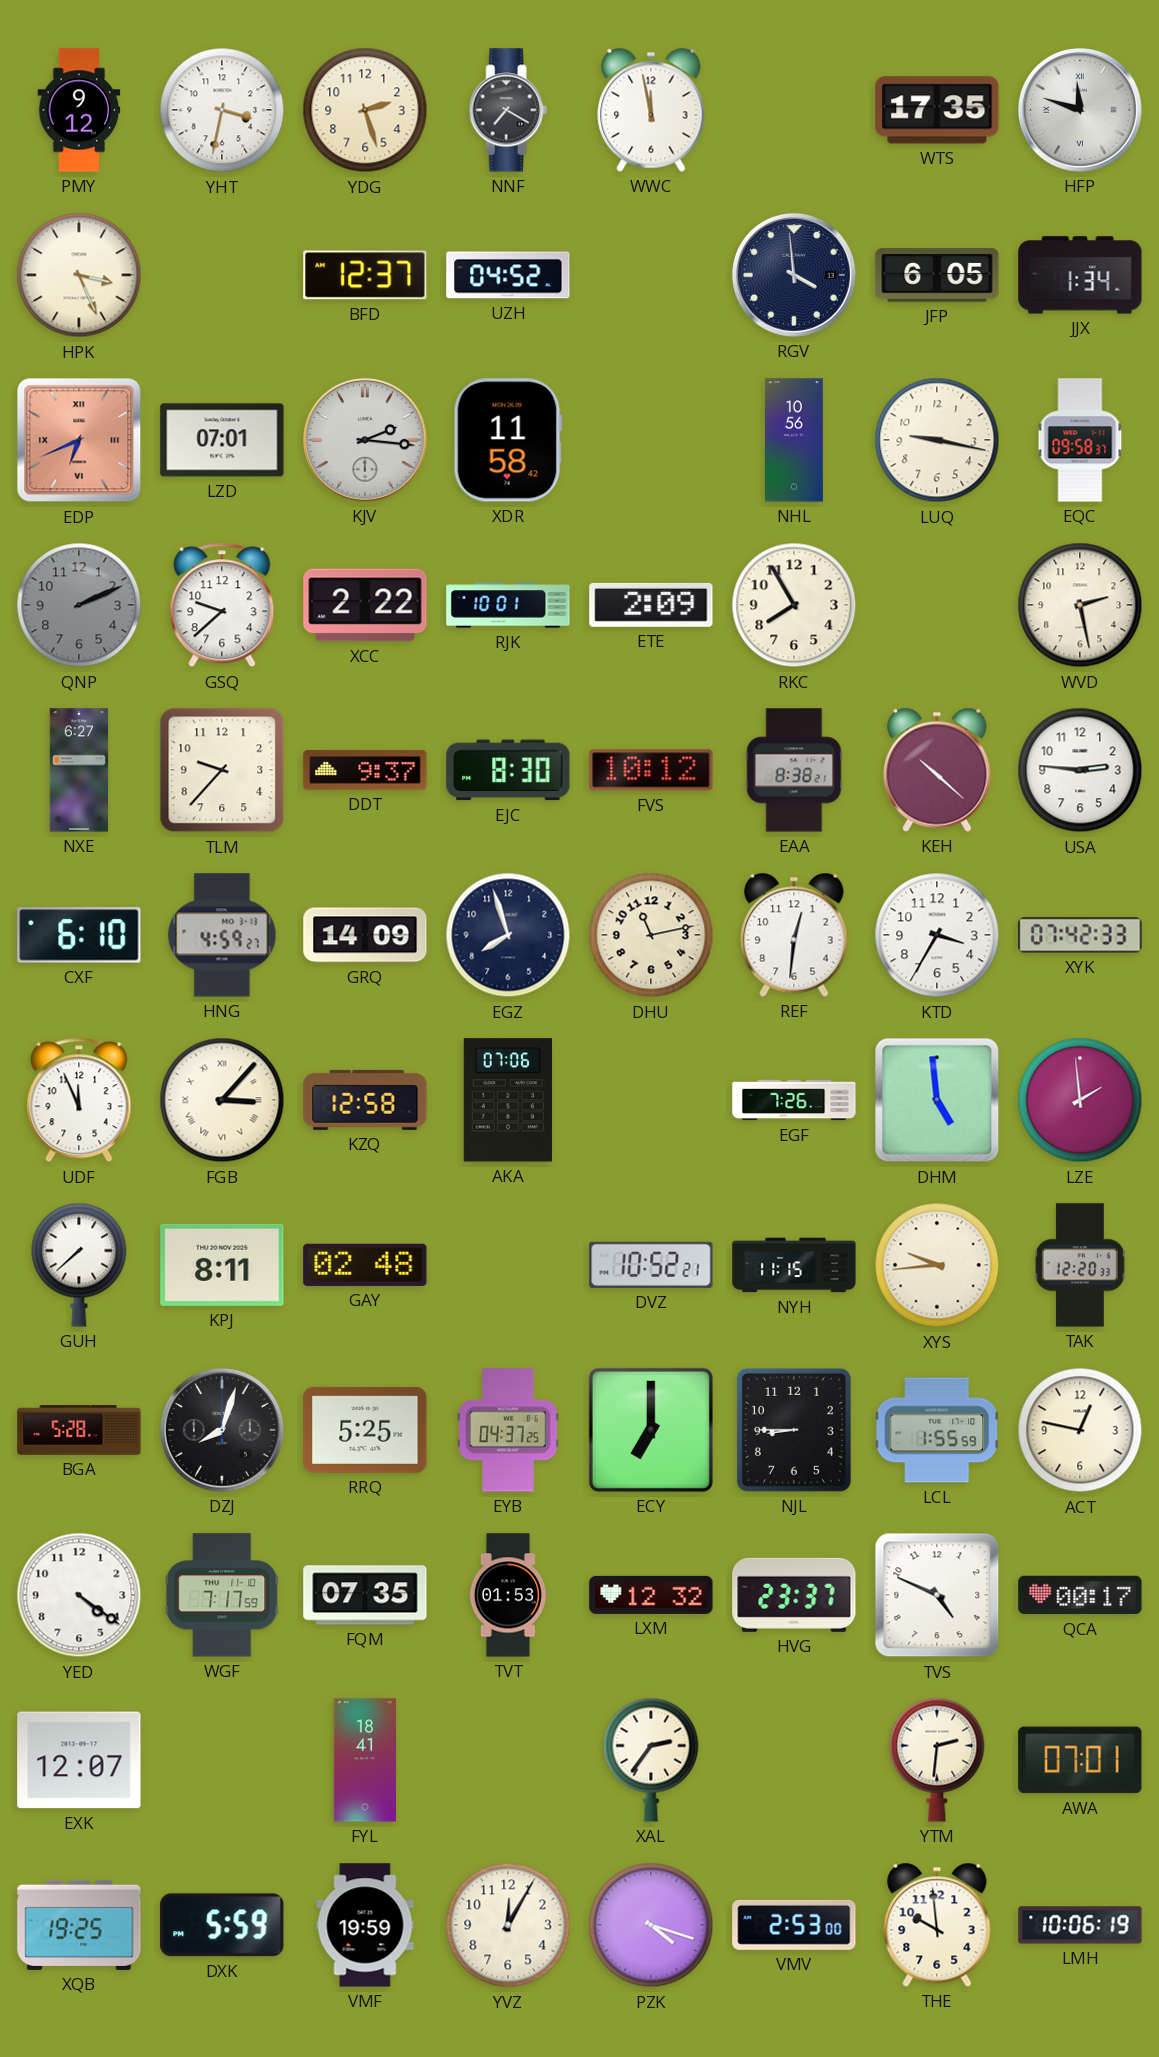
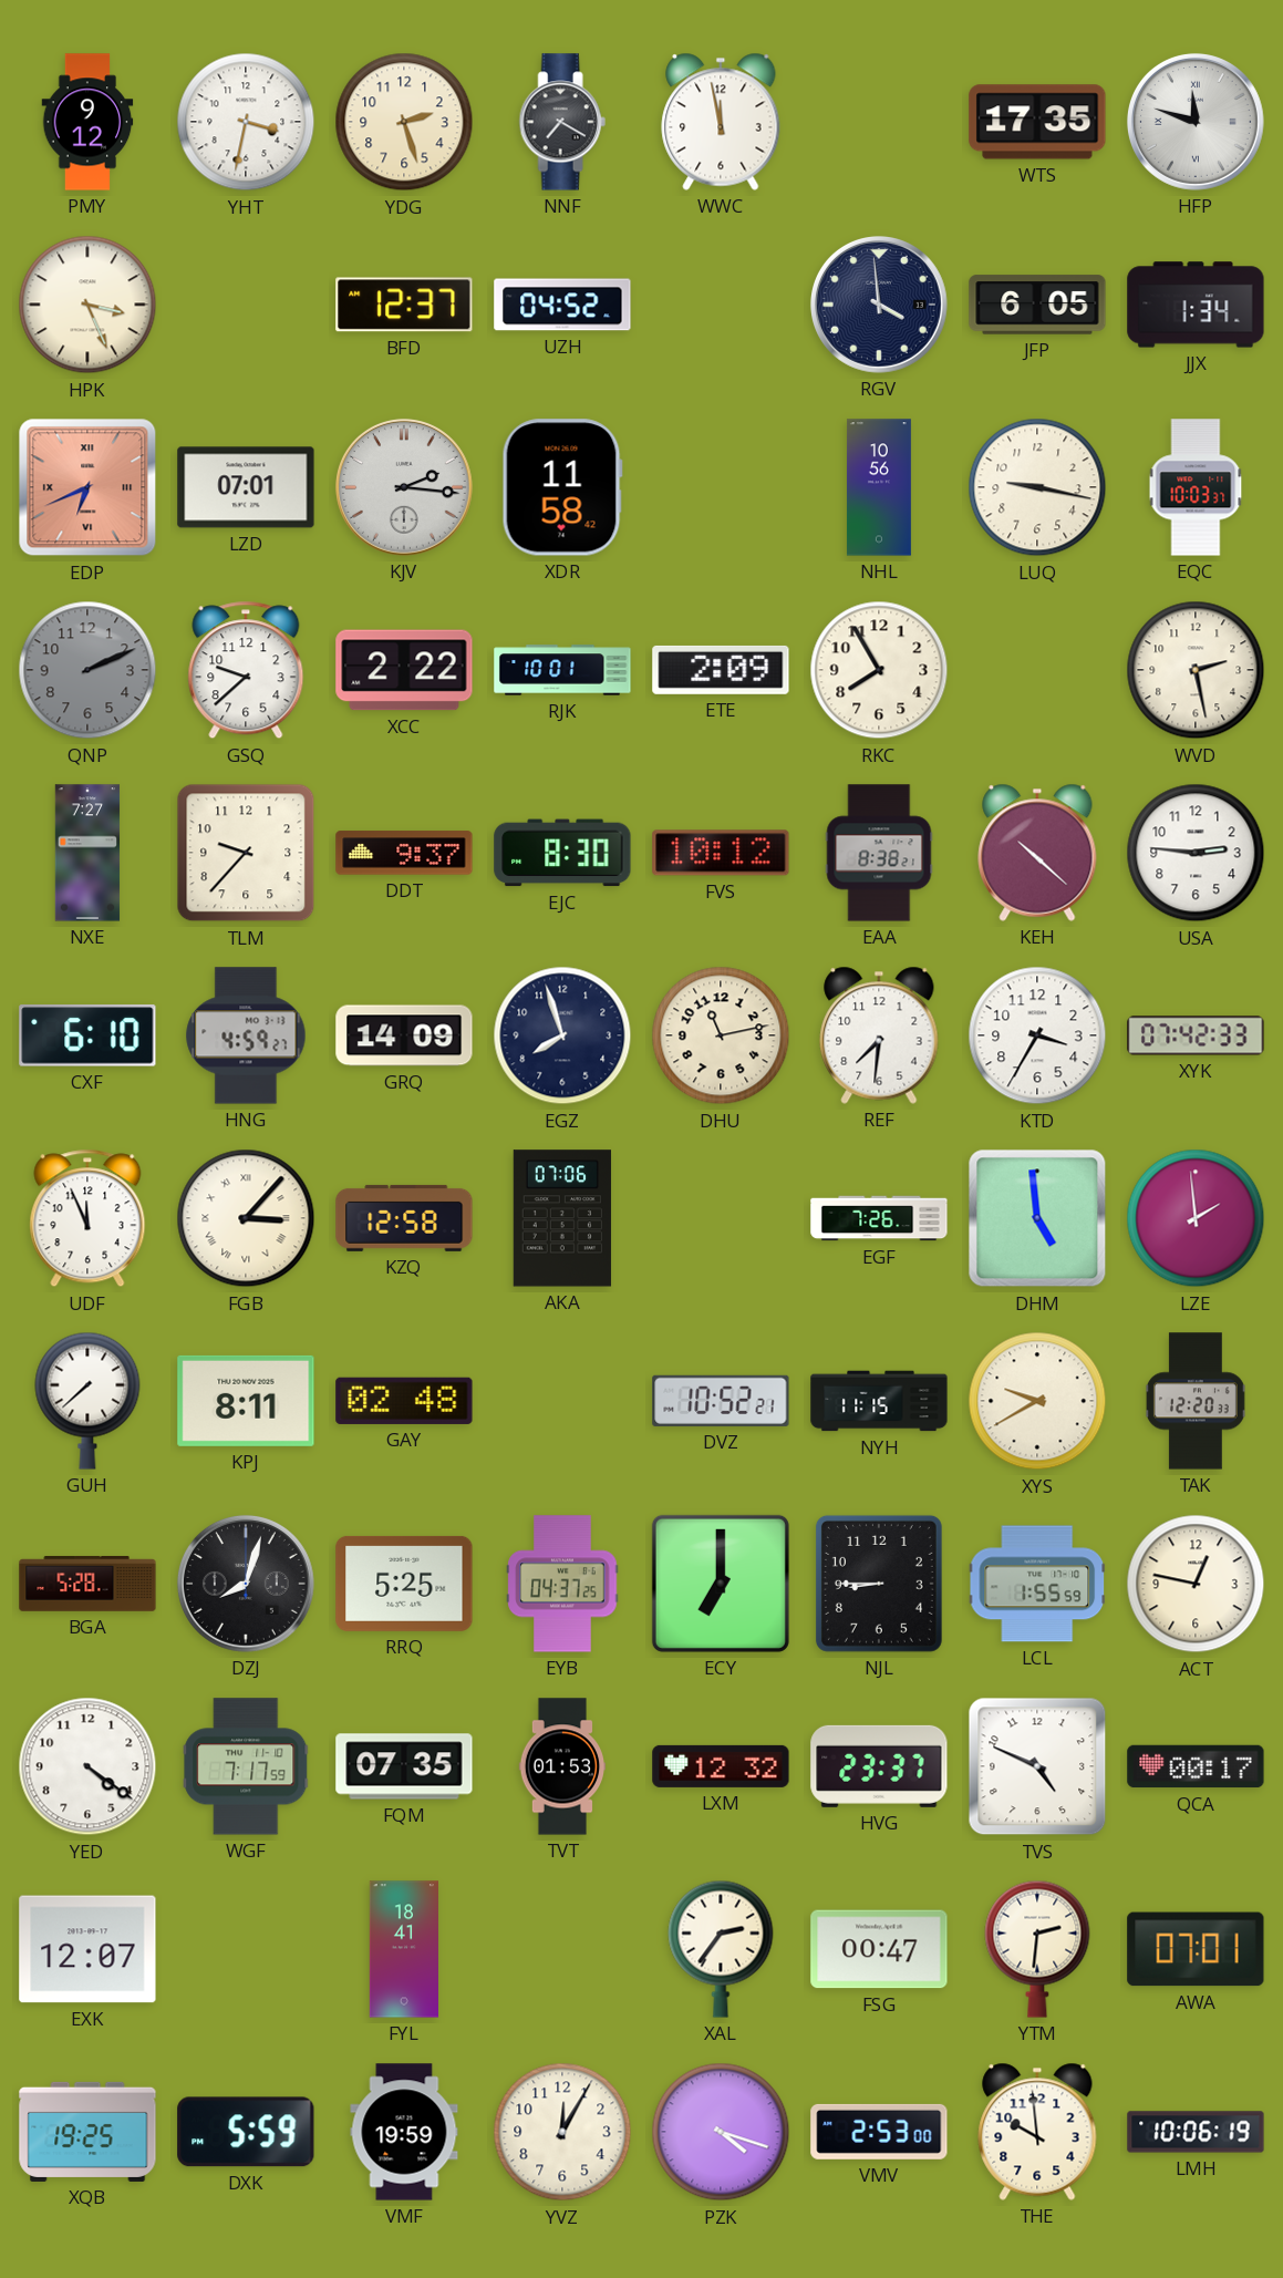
EQC: 09:58 -> 10:03
NXE: 6:27 -> 7:27
REF: 12:31 -> 7:31
XYS: 9:44 -> 9:40
FSG: none -> 00:47
